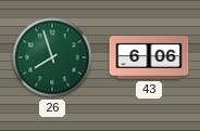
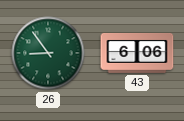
26: 7:57 -> 8:54
